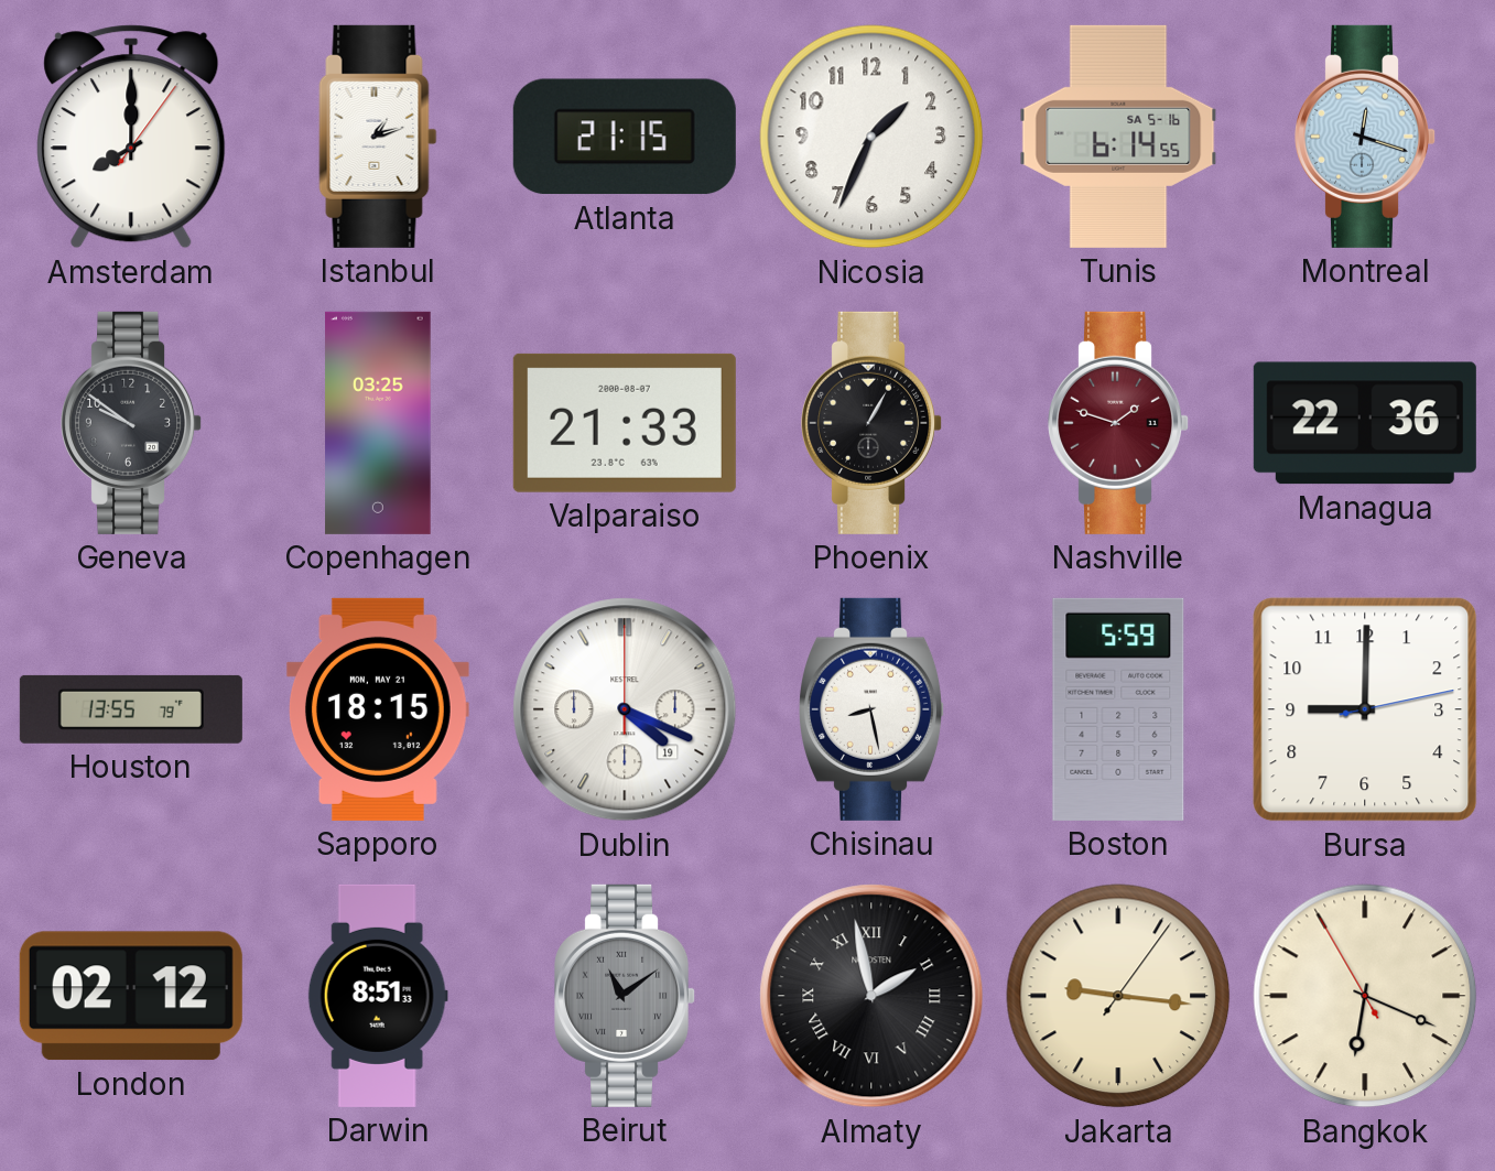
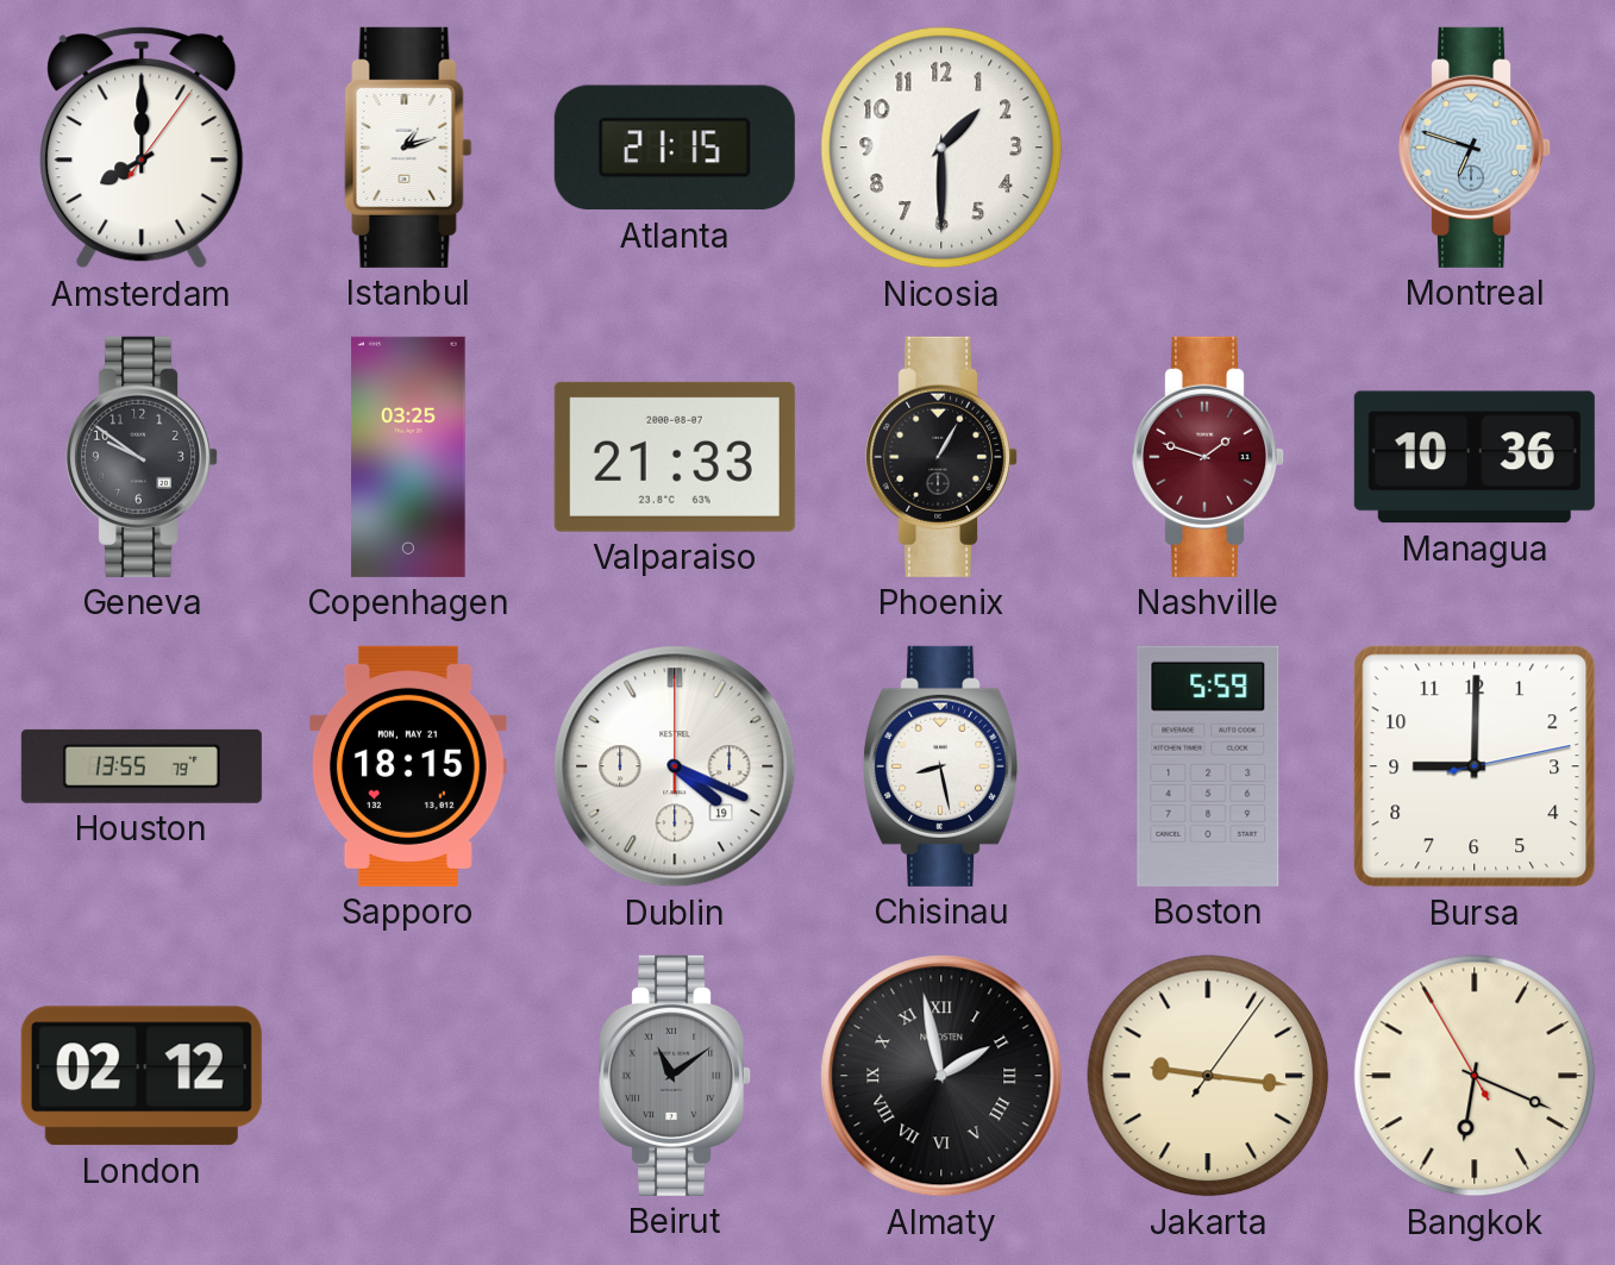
Nicosia: 1:34 -> 1:30
Tunis: 6:14 -> none
Montreal: 12:18 -> 6:48
Managua: 22:36 -> 10:36
Darwin: 8:51 -> none
